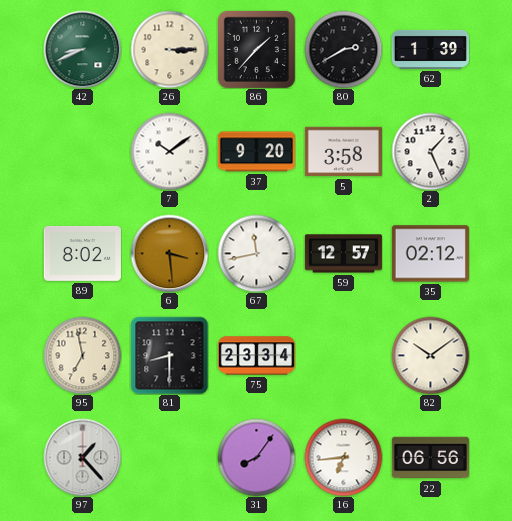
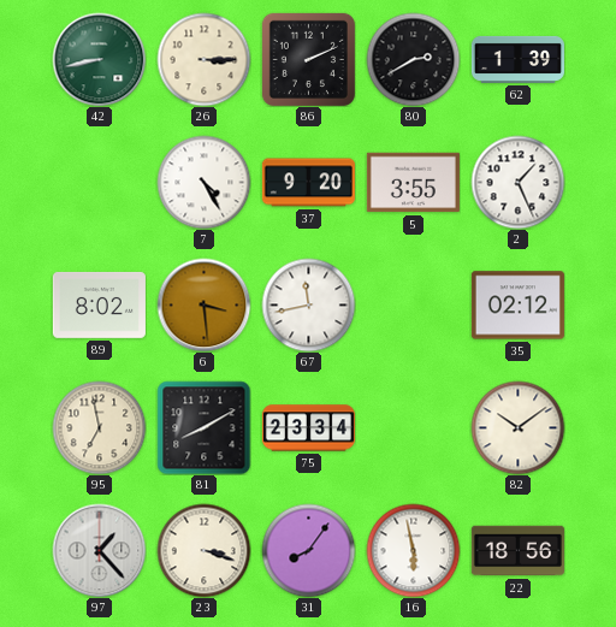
42: 8:41 -> 8:43
86: 1:37 -> 2:11
7: 10:09 -> 4:25
5: 3:58 -> 3:55
59: 12:57 -> none
81: 8:30 -> 8:10
23: none -> 3:18
16: 6:44 -> 5:58
22: 06:56 -> 18:56
